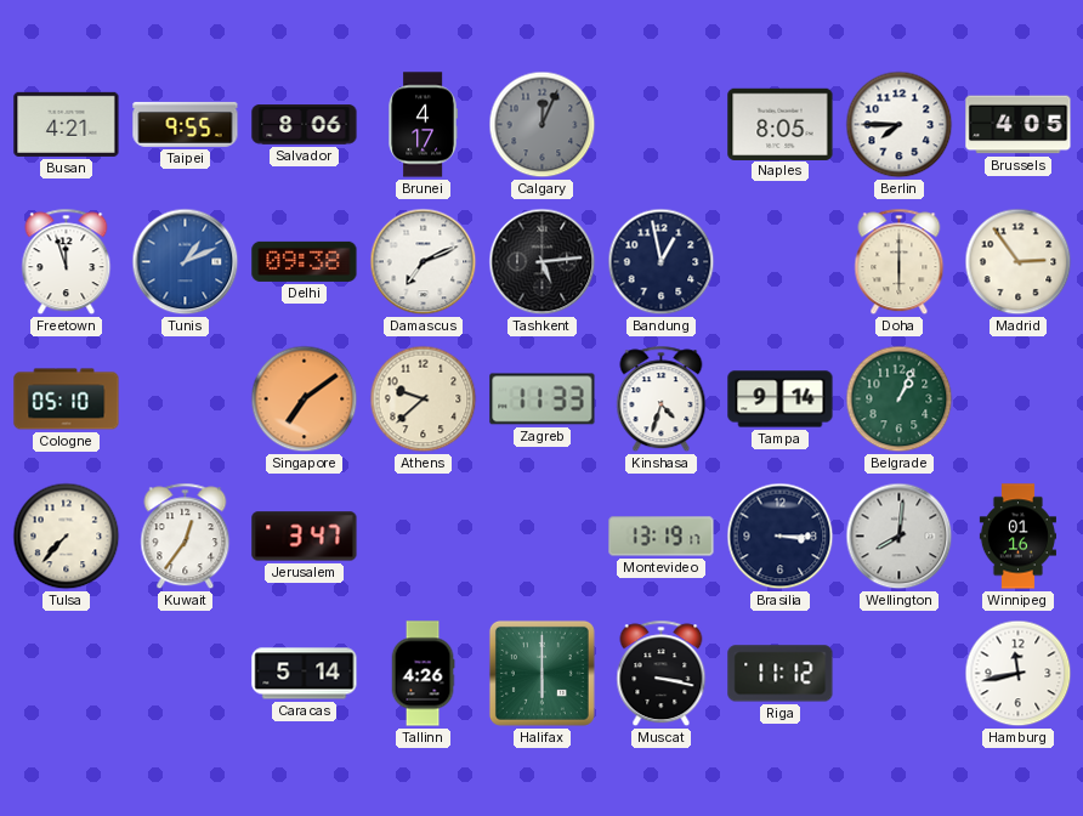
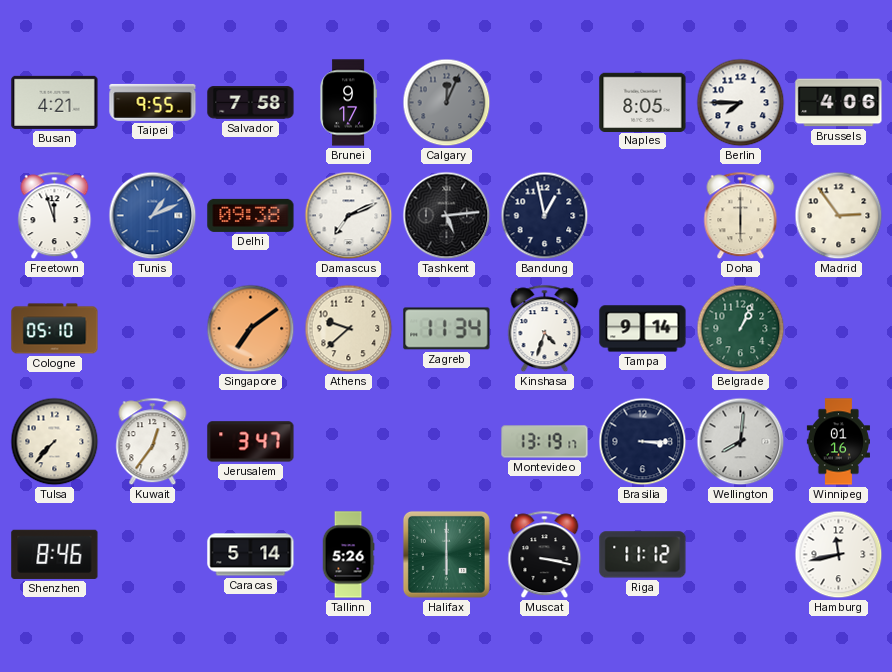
Salvador: 8:06 -> 7:58
Brunei: 4:17 -> 9:17
Brussels: 4:05 -> 4:06
Zagreb: 11:33 -> 11:34
Shenzhen: none -> 8:46
Tallinn: 4:26 -> 5:26
